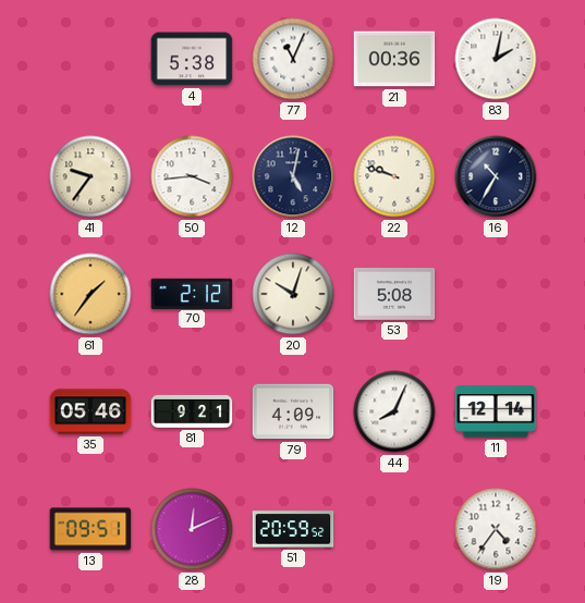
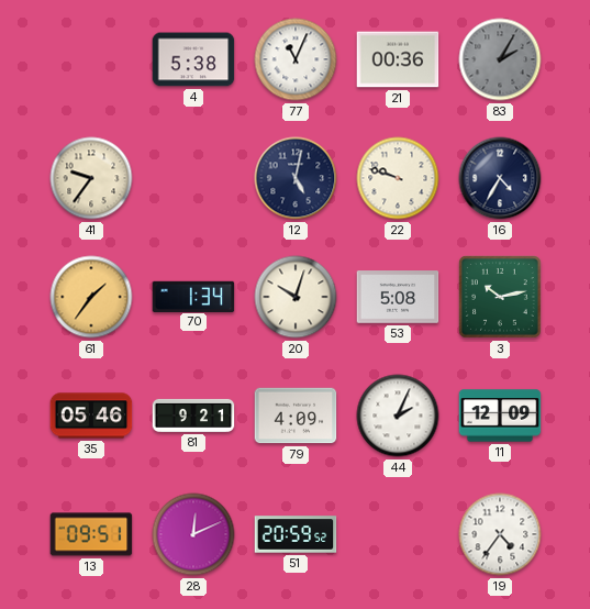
83: 2:02 -> 2:05
83 dial: white -> grey
50: 3:44 -> none
16: 10:35 -> 4:35
70: 2:12 -> 1:34
3: none -> 10:13
44: 8:04 -> 2:04
11: 12:14 -> 12:09
